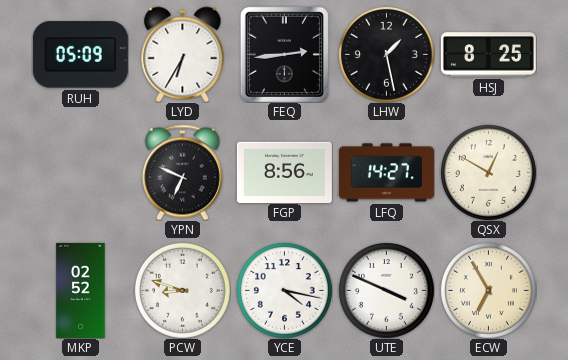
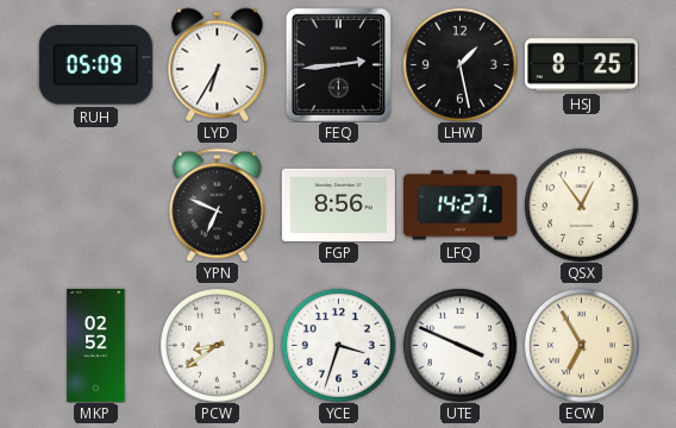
QSX: 12:50 -> 12:54
PCW: 8:48 -> 8:39
YCE: 4:17 -> 3:33
